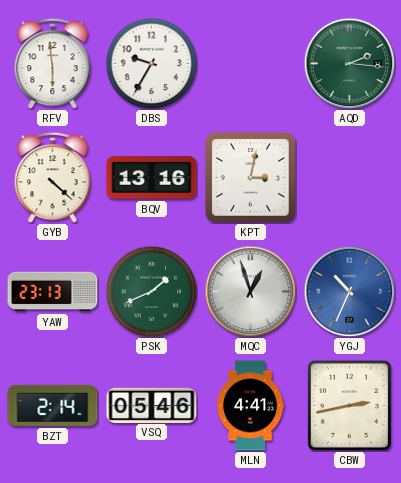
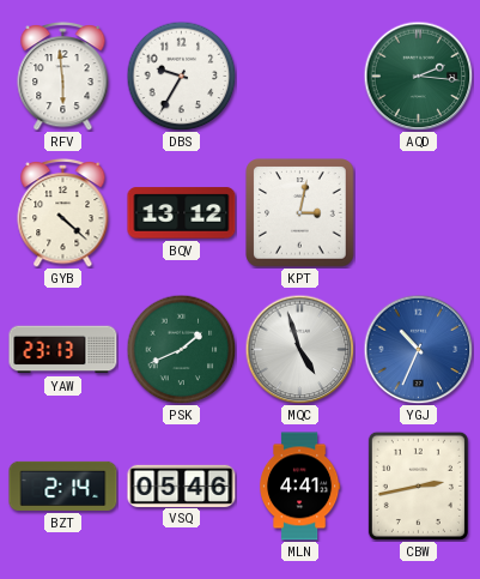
BQV: 13:16 -> 13:12
MQC: 12:57 -> 4:57
